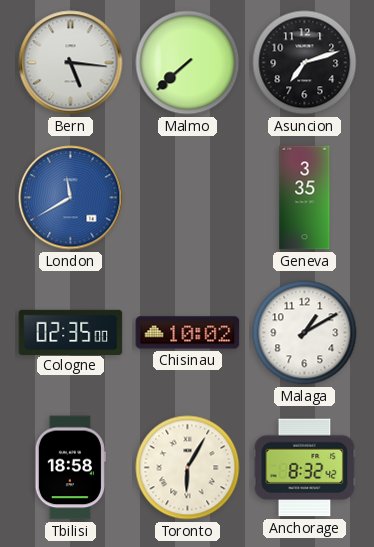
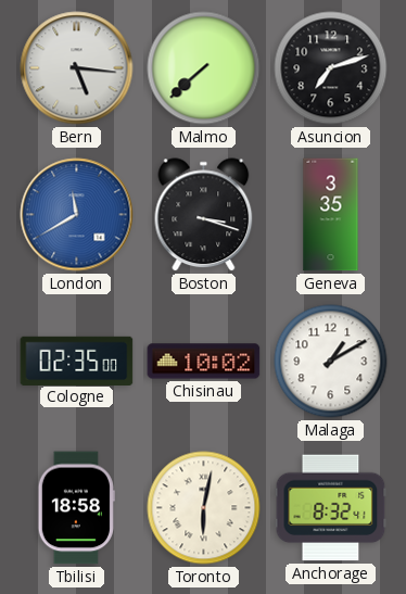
Boston: none -> 3:18
Toronto: 6:05 -> 6:02
Anchorage: 8:32:42 -> 8:32:41
